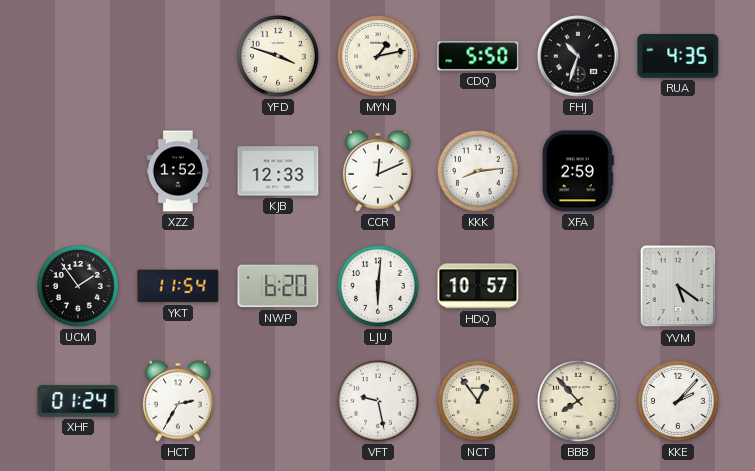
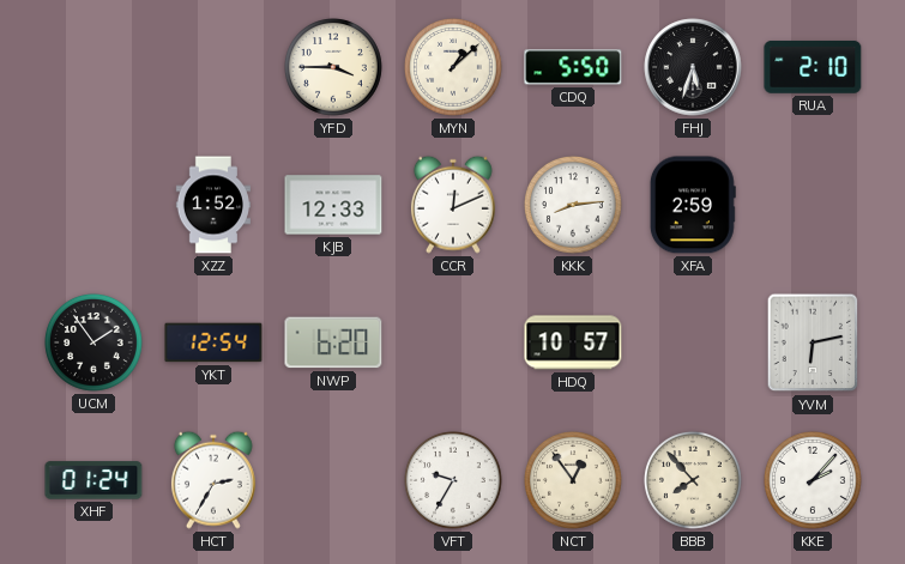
YFD: 3:48 -> 3:45
MYN: 1:13 -> 1:08
FHJ: 10:33 -> 5:33
RUA: 4:35 -> 2:10
YKT: 11:54 -> 12:54
LJU: 6:01 -> none
YVM: 5:21 -> 6:13
VFT: 9:28 -> 9:35
